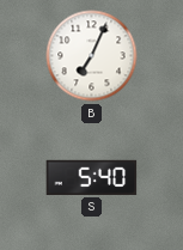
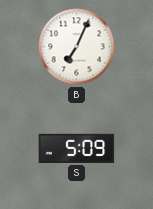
S: 5:40 -> 5:09
